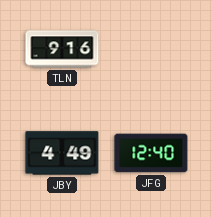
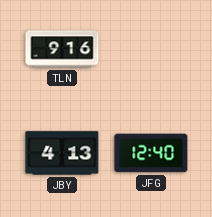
JBY: 4:49 -> 4:13
